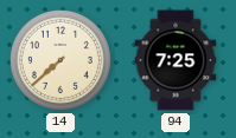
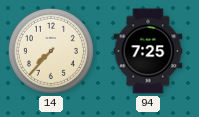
14: 7:38 -> 7:37
